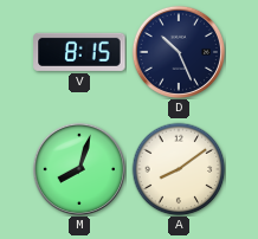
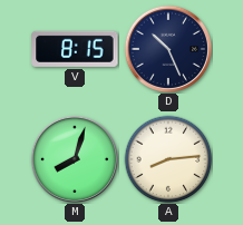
A: 8:09 -> 8:14
